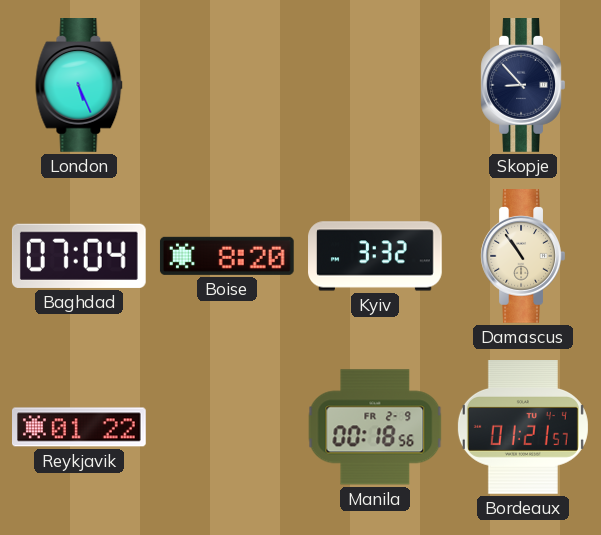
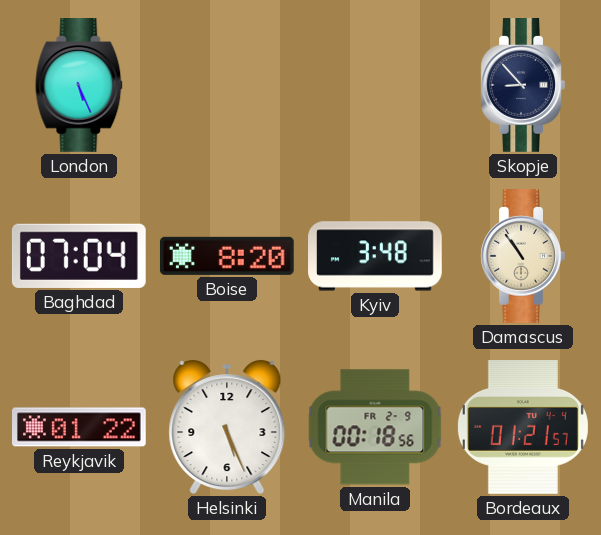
Kyiv: 3:32 -> 3:48
Helsinki: none -> 5:26
